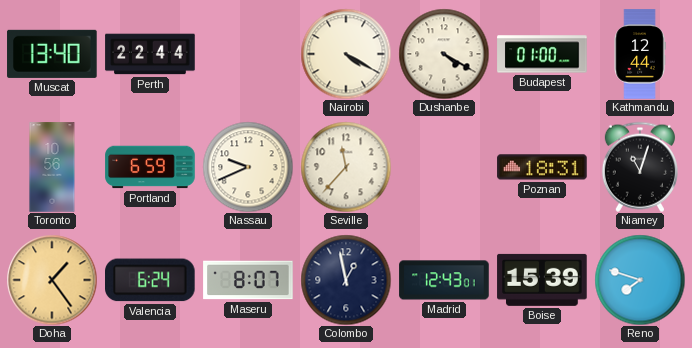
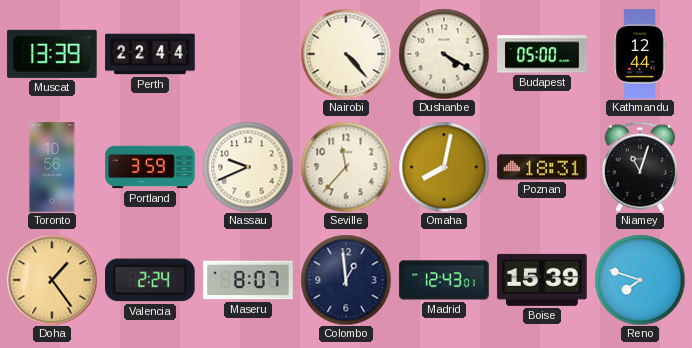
Muscat: 13:40 -> 13:39
Nairobi: 4:20 -> 4:23
Budapest: 01:00 -> 05:00
Portland: 6:59 -> 3:59
Omaha: none -> 8:02
Valencia: 6:24 -> 2:24
Colombo: 12:58 -> 12:59
